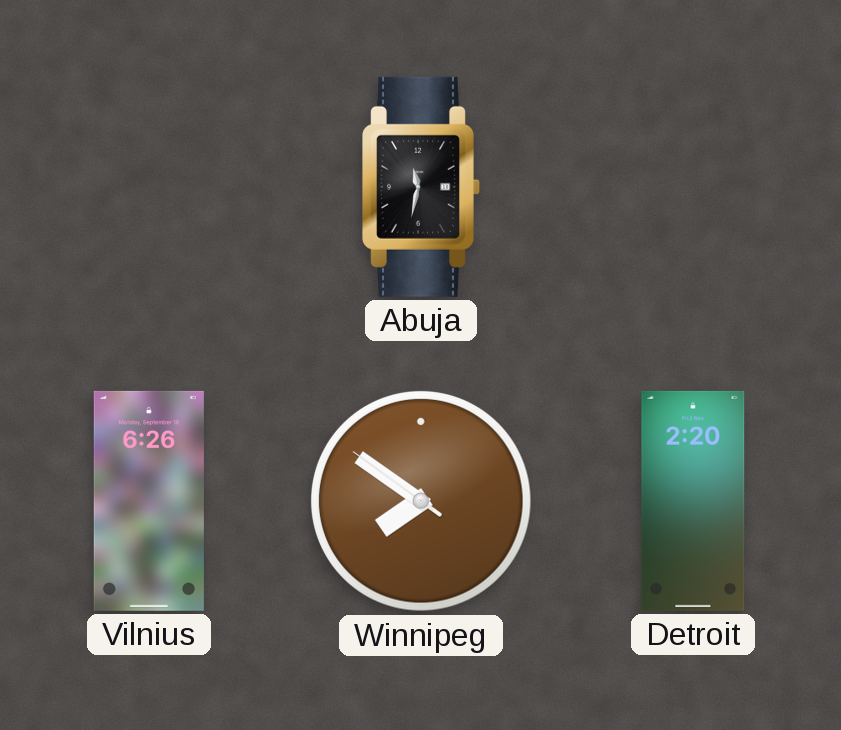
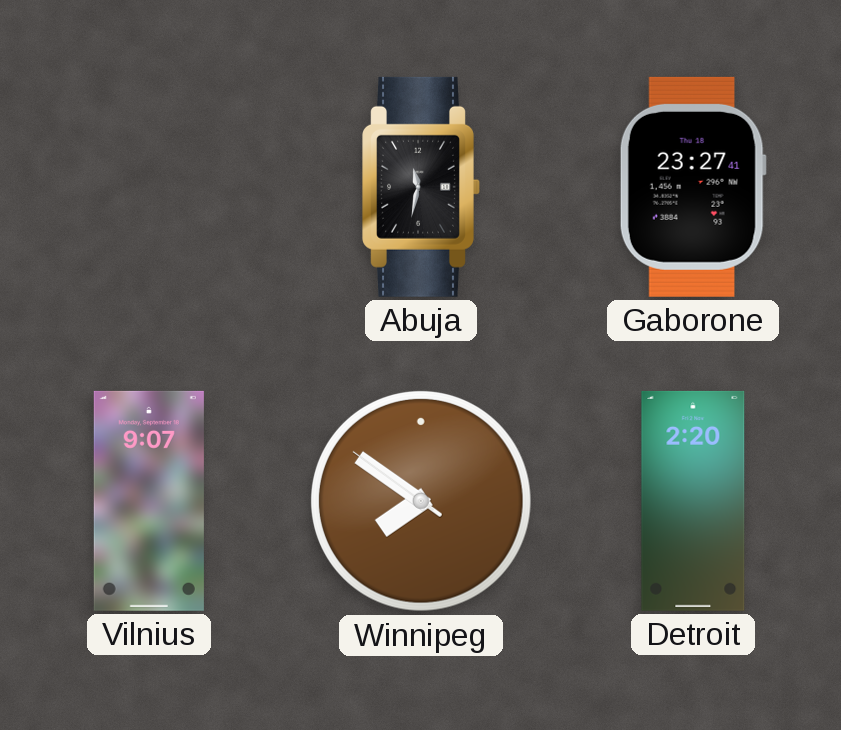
Gaborone: none -> 23:27
Vilnius: 6:26 -> 9:07
